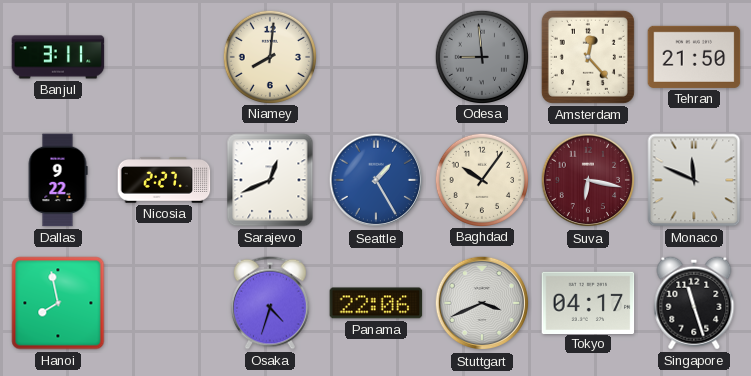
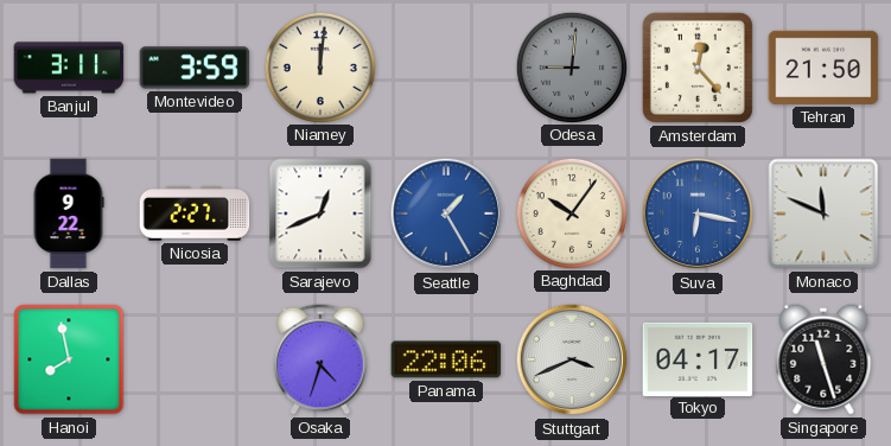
Montevideo: none -> 3:59
Niamey: 8:01 -> 12:01
Odesa: 8:59 -> 9:01
Suva dial: burgundy -> blue
